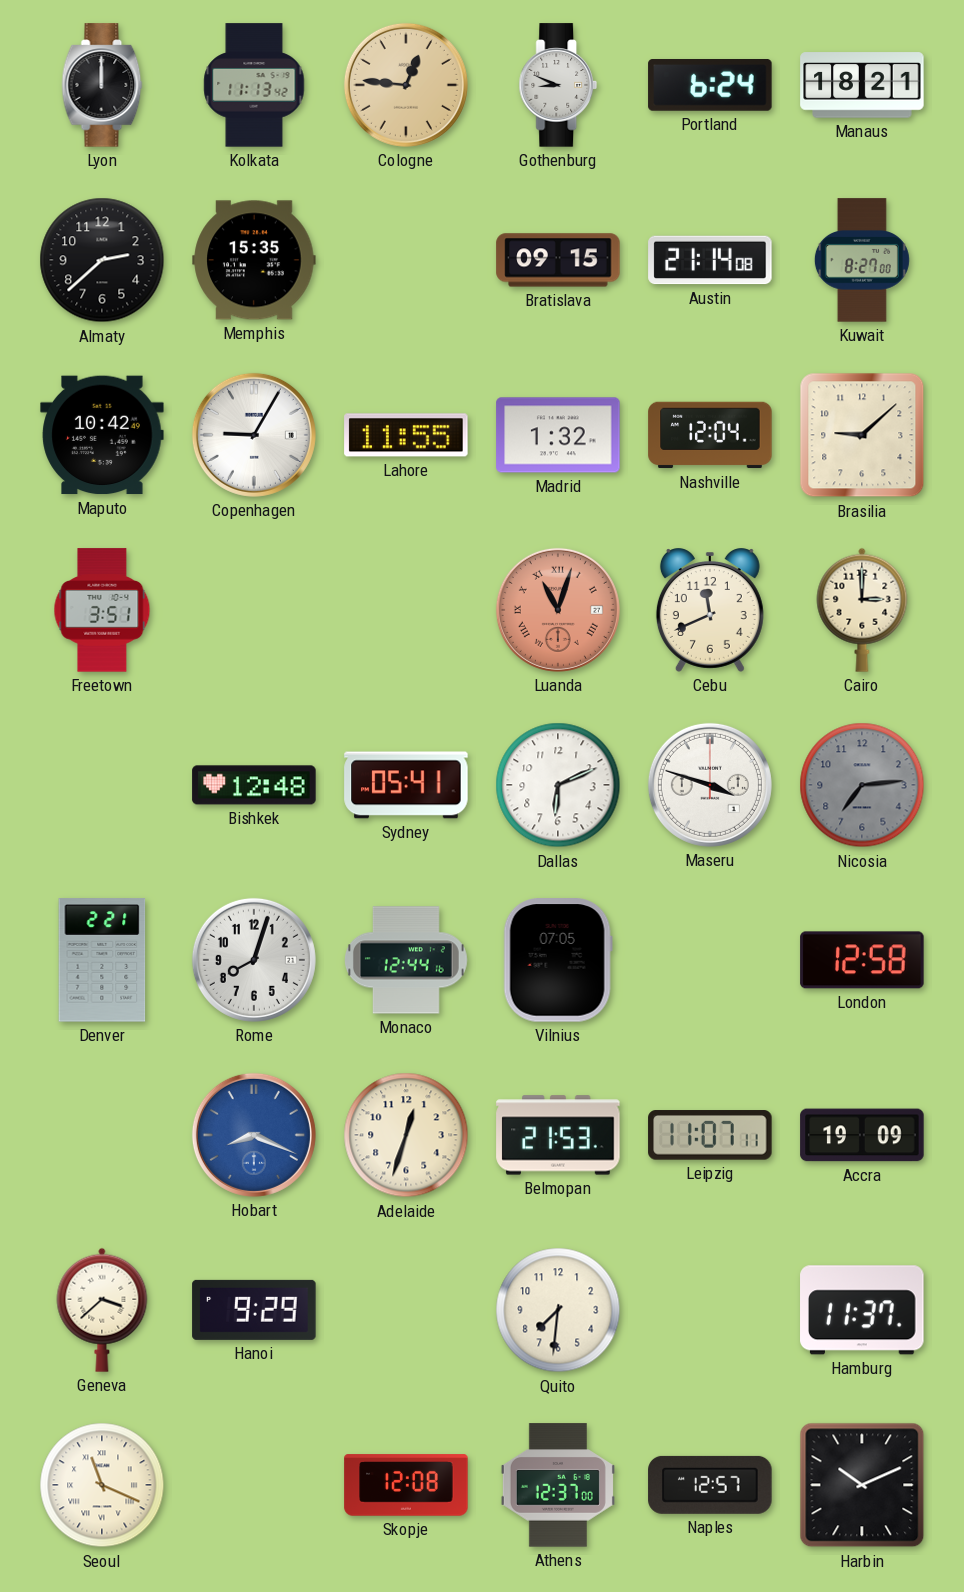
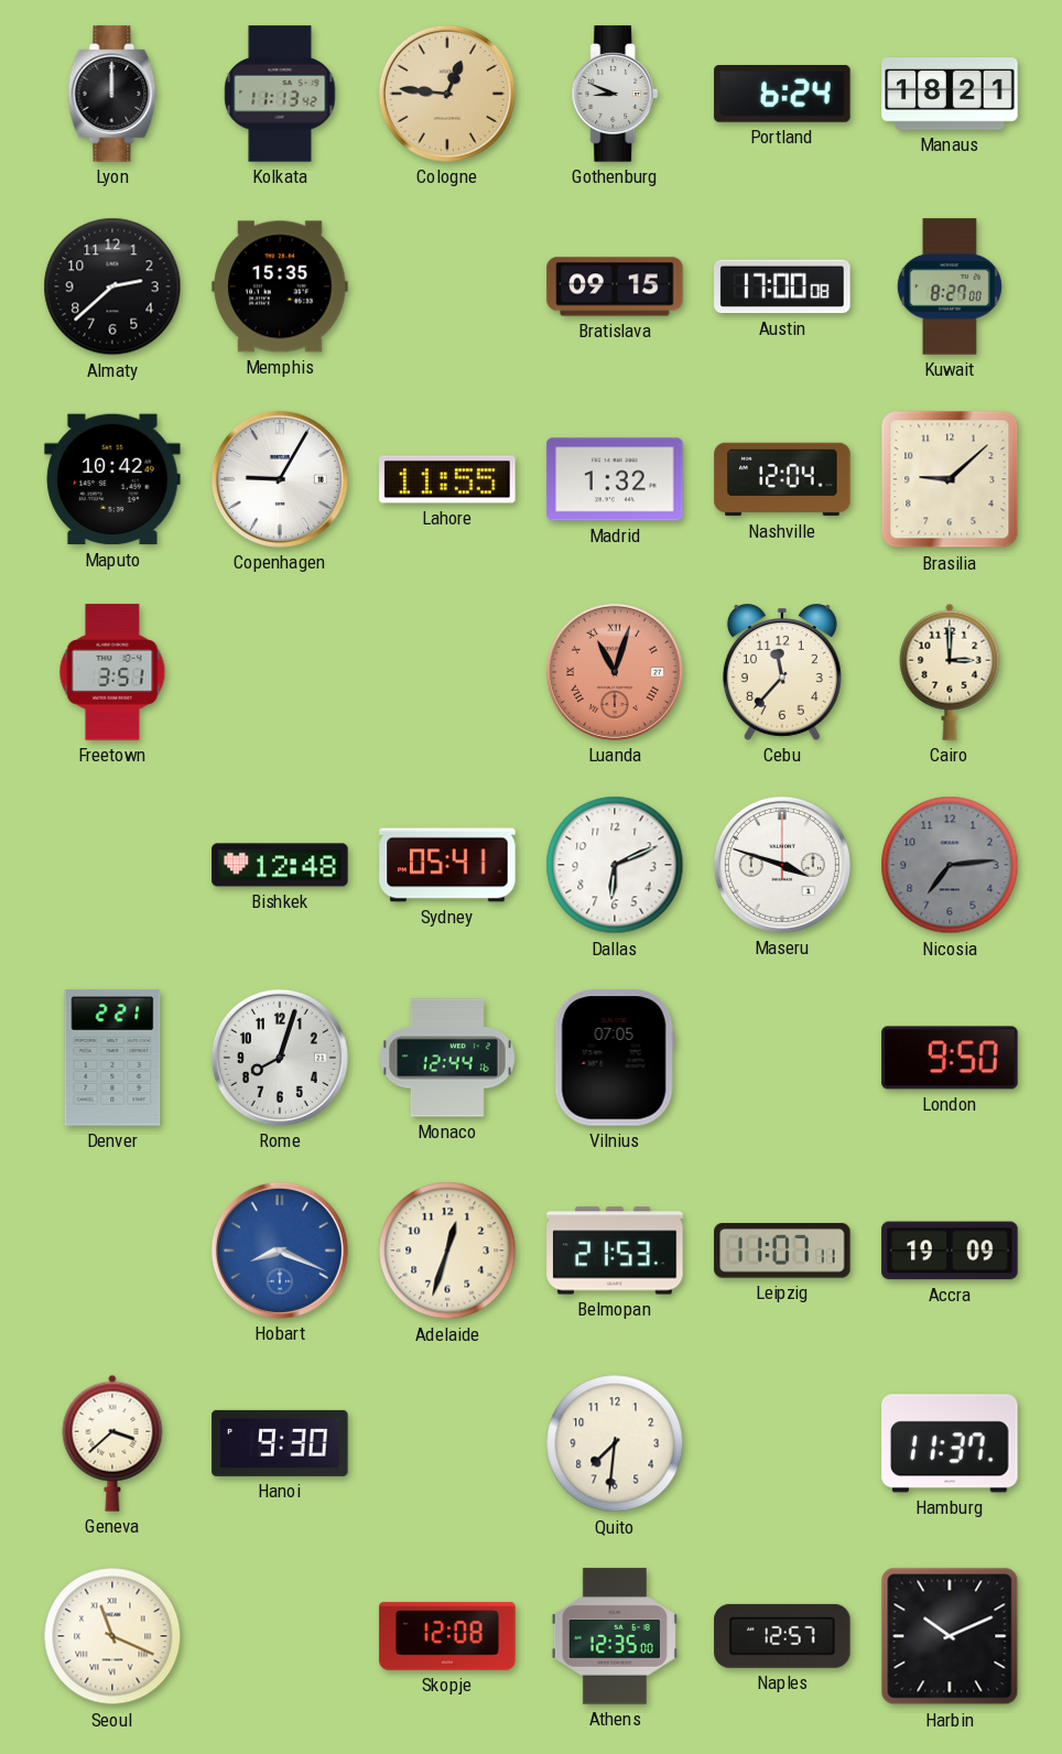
Austin: 21:14 -> 17:00
Cebu: 11:41 -> 11:37
London: 12:58 -> 9:50
Hanoi: 9:29 -> 9:30
Athens: 12:37 -> 12:35
